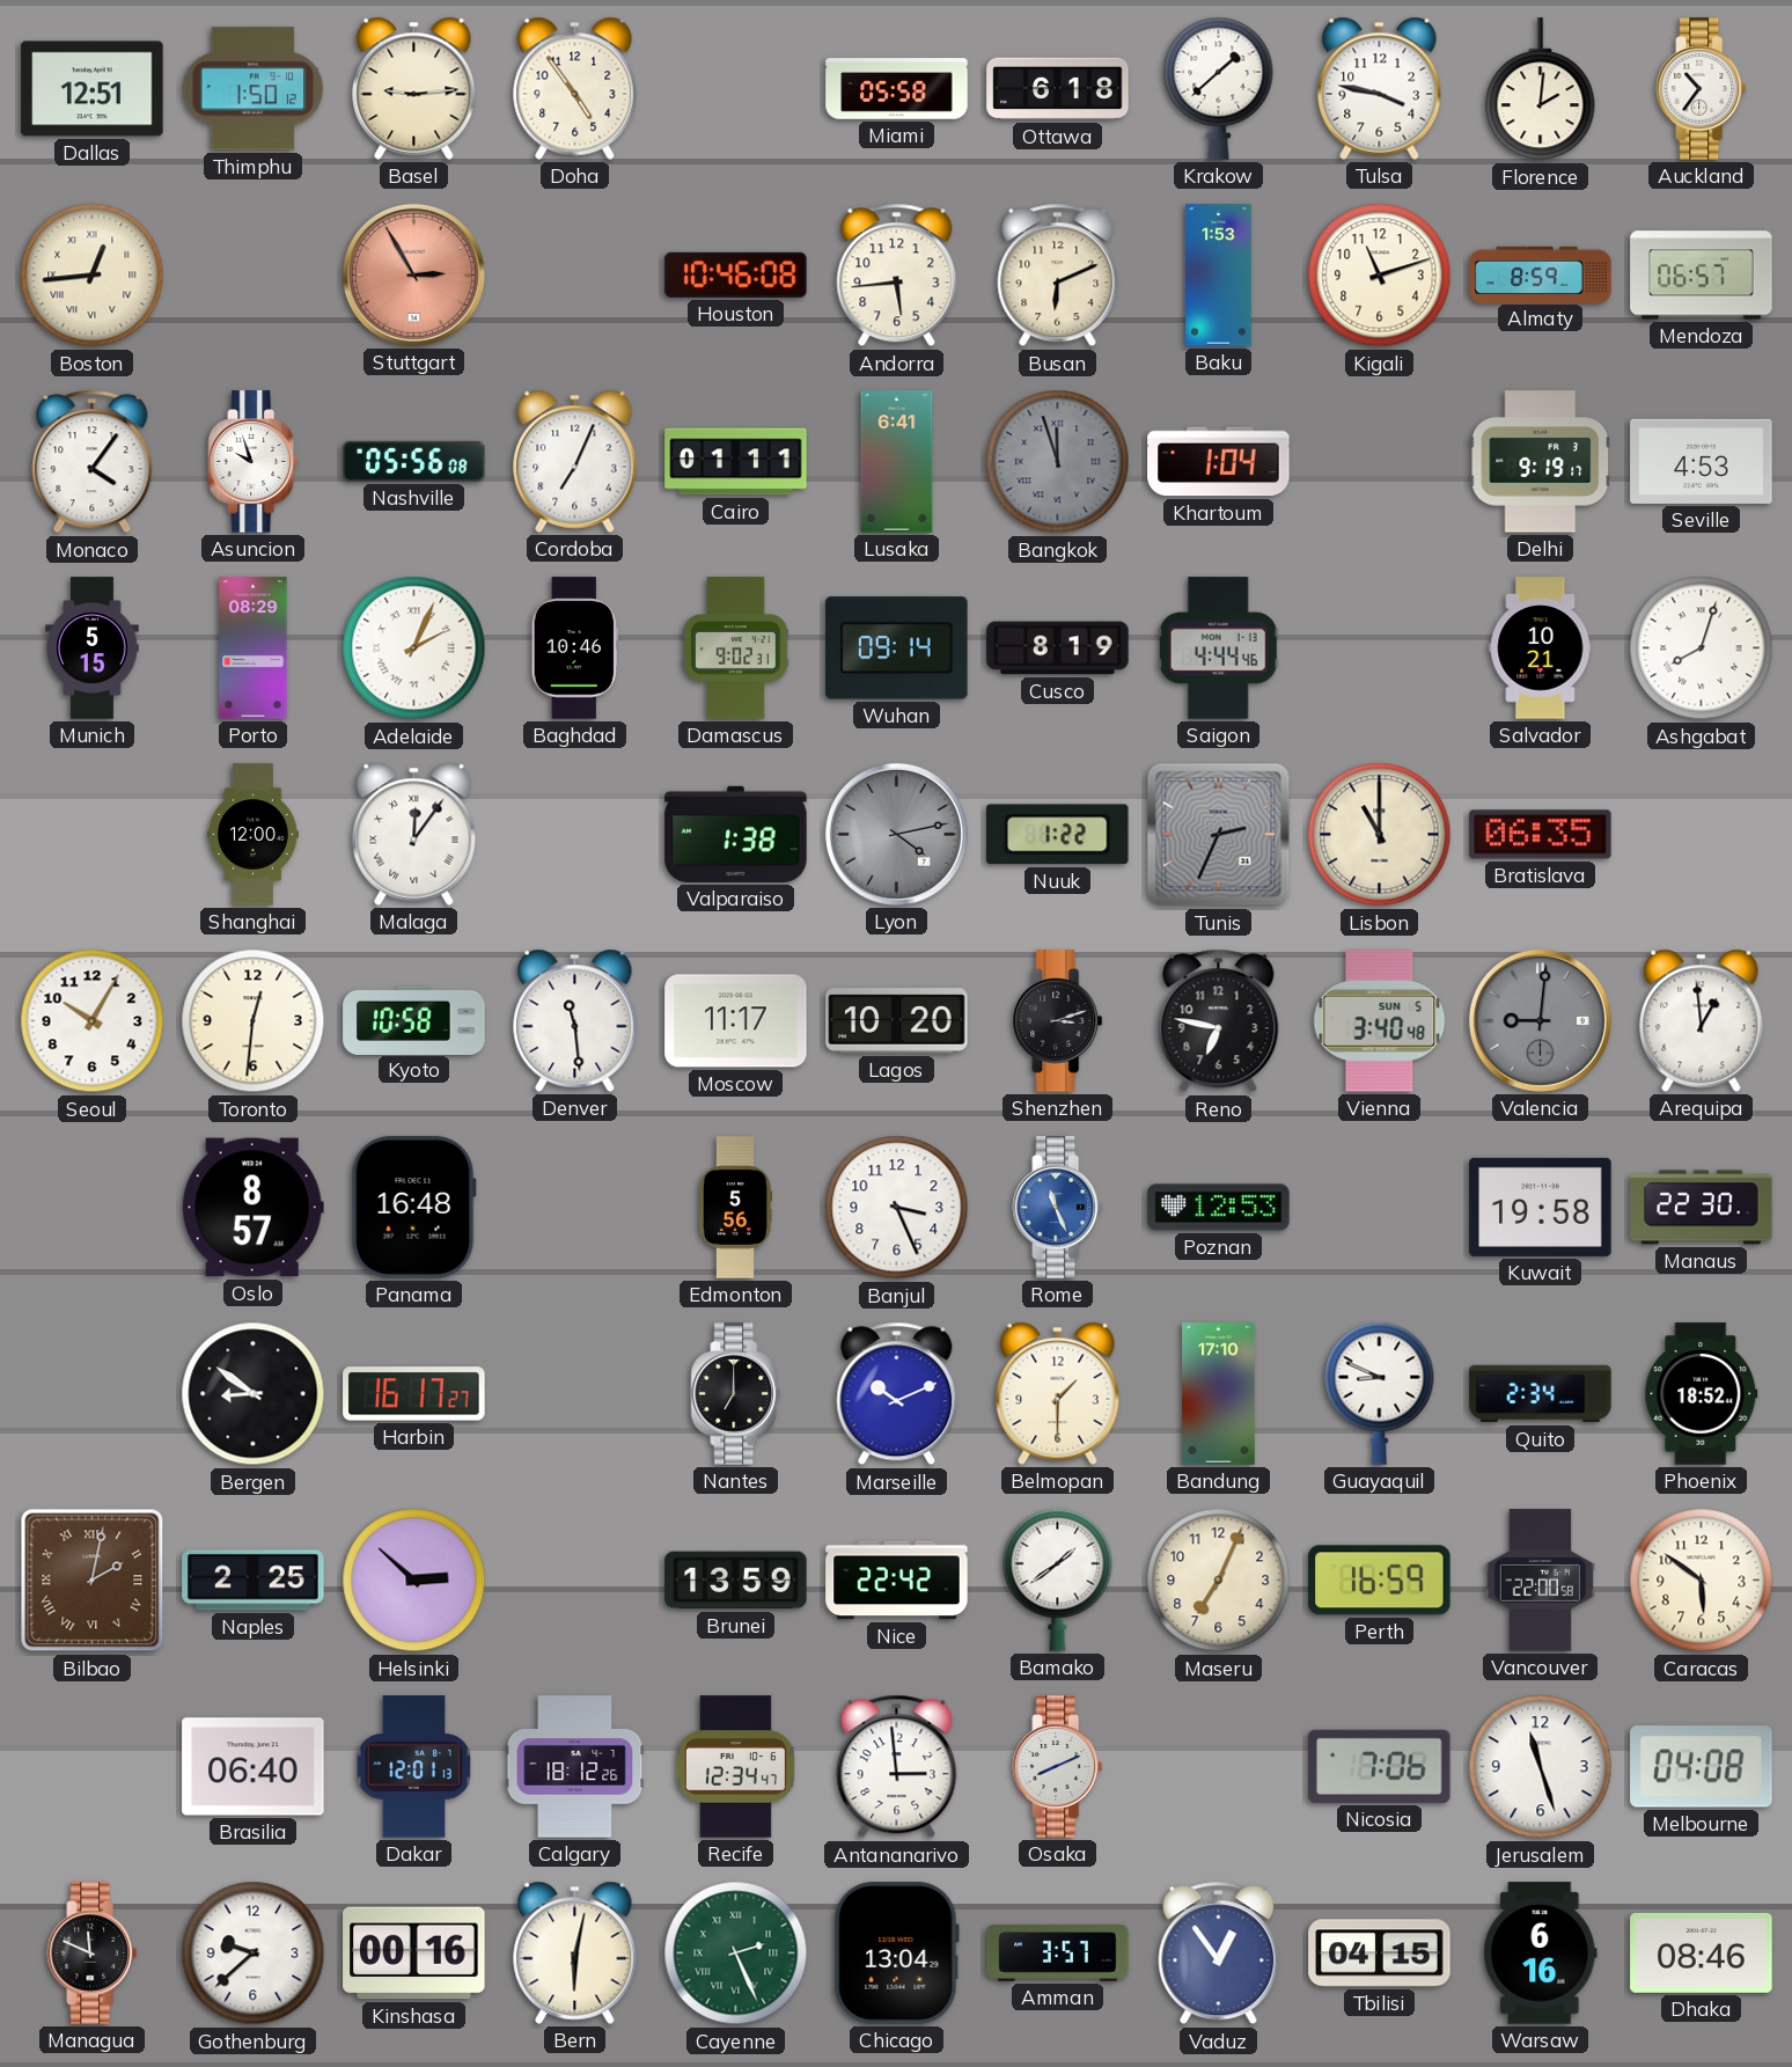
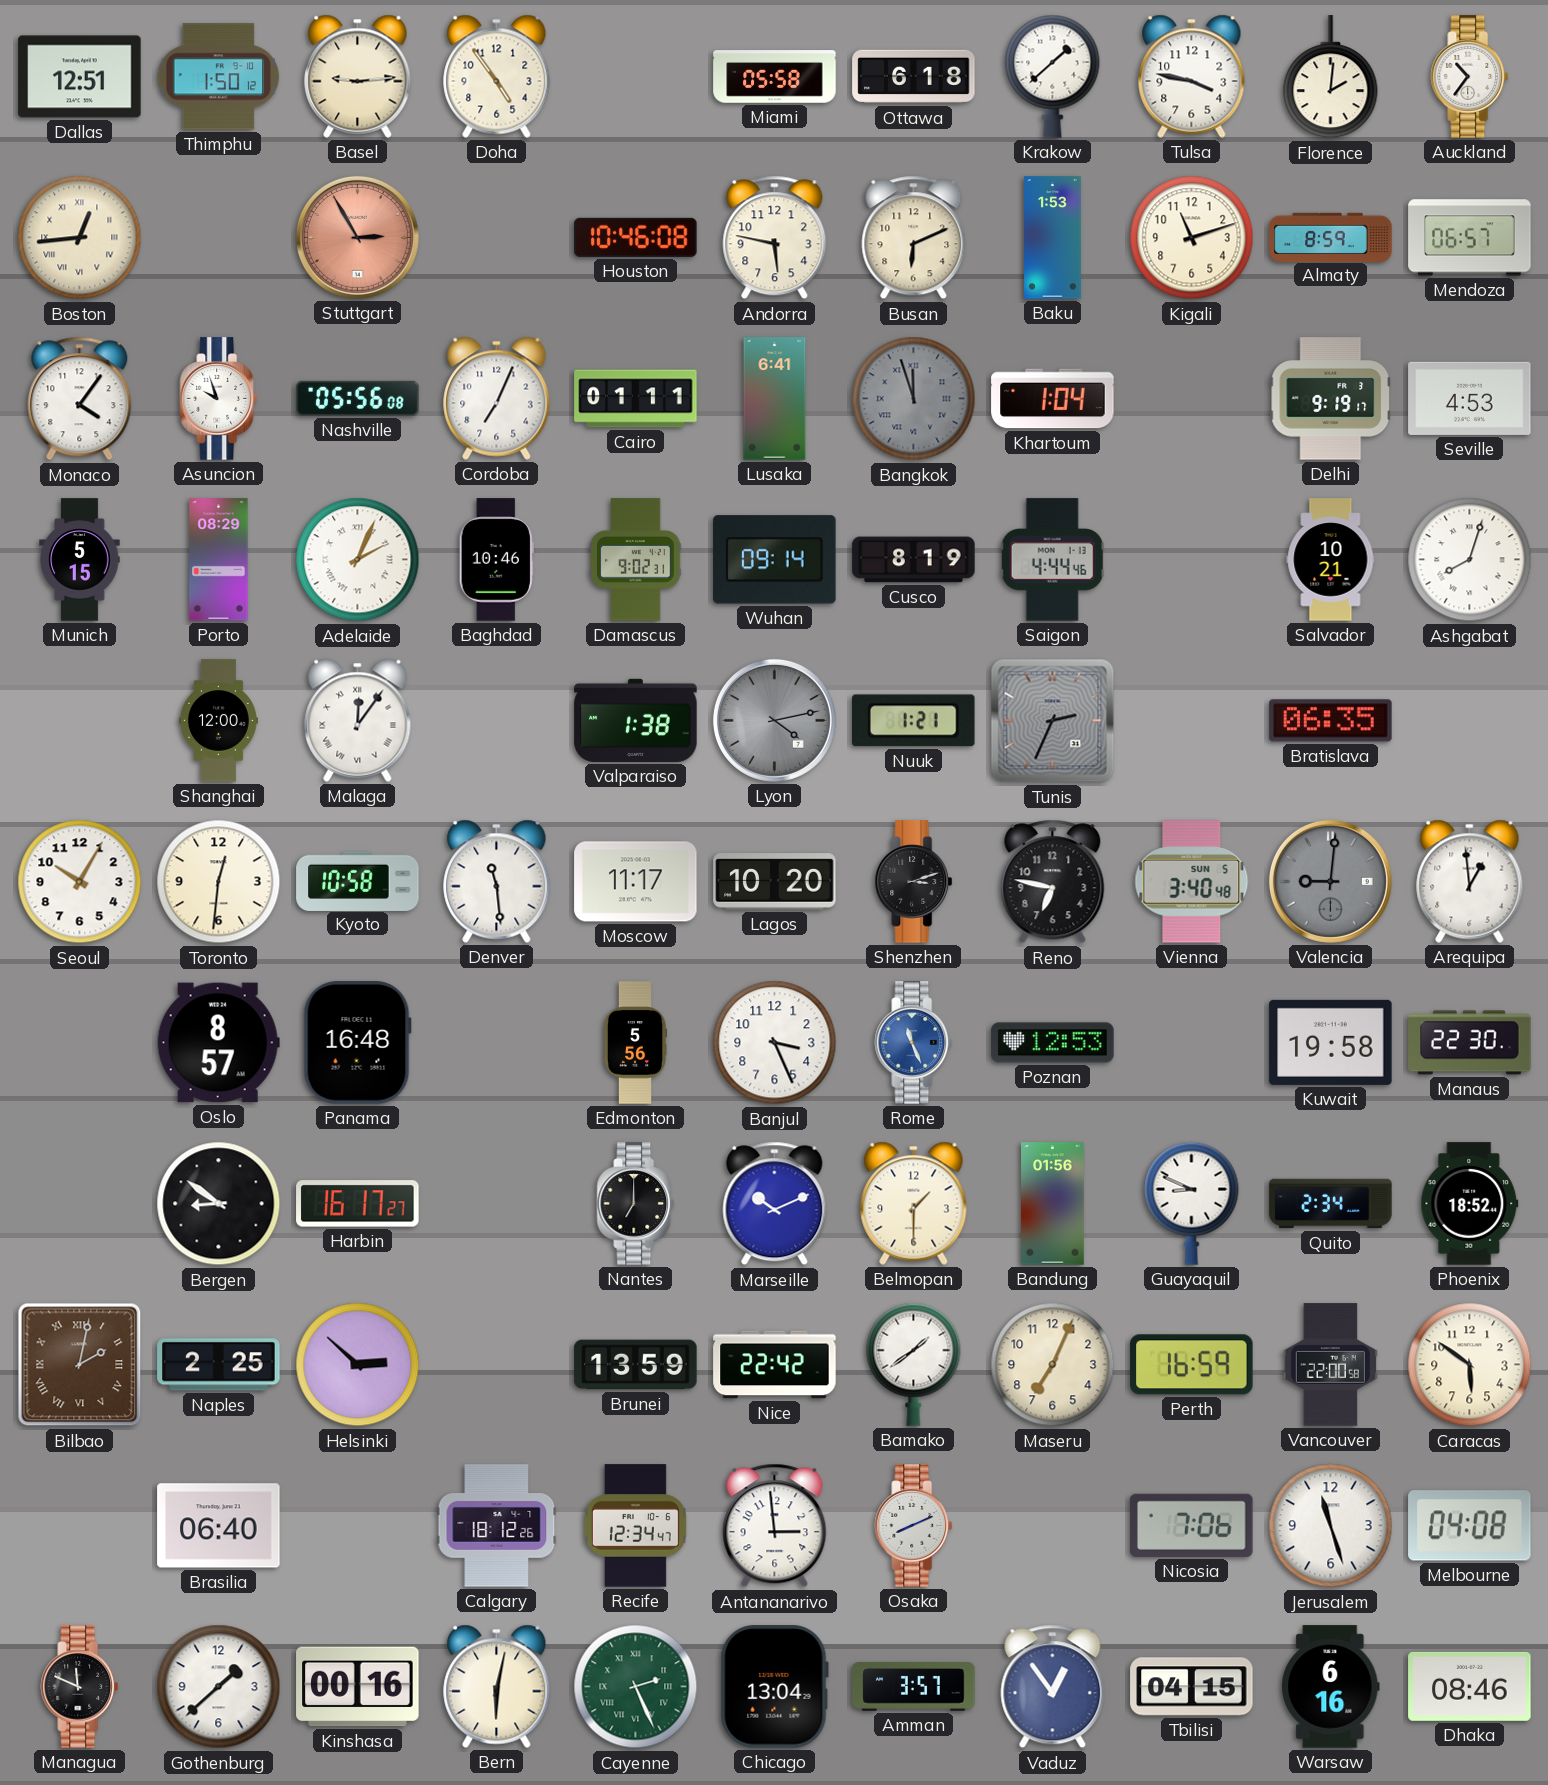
Andorra: 5:44 -> 5:47
Nuuk: 1:22 -> 1:21
Lisbon: 11:00 -> none
Bandung: 17:10 -> 01:56
Dakar: 12:01 -> none
Gothenburg: 9:38 -> 1:38
